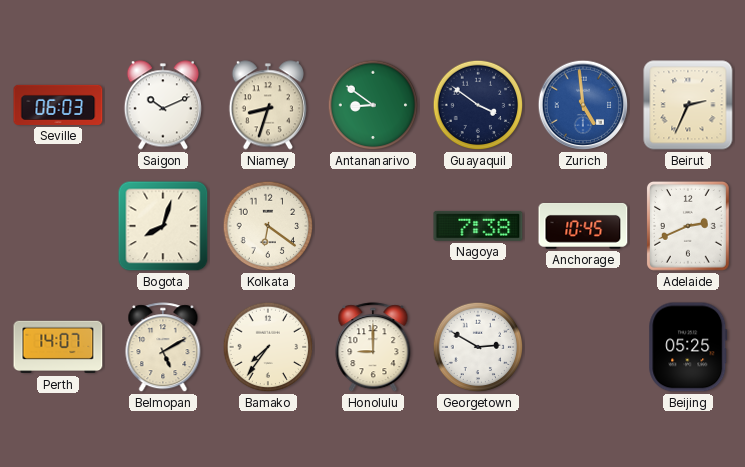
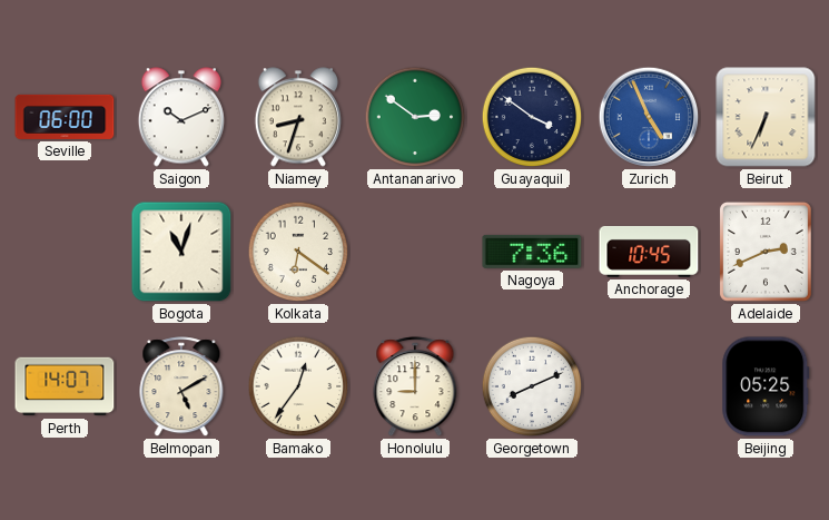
Seville: 06:03 -> 06:00
Antananarivo: 8:51 -> 2:51
Zurich: 4:59 -> 4:56
Beirut: 2:34 -> 6:34
Bogota: 8:03 -> 11:03
Nagoya: 7:38 -> 7:36
Bamako: 7:36 -> 12:36
Georgetown: 2:50 -> 8:11
